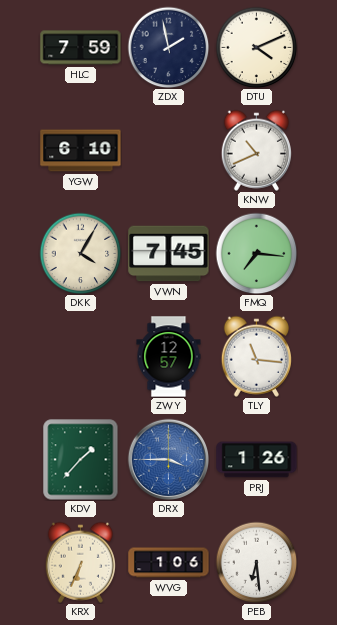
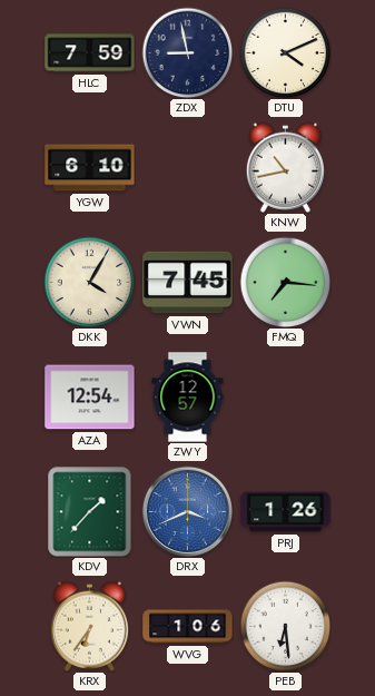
ZDX: 1:58 -> 8:58
KNW: 10:41 -> 10:43
AZA: none -> 12:54
TLY: 11:16 -> none
DRX: 3:45 -> 3:41
KRX: 6:34 -> 6:36
